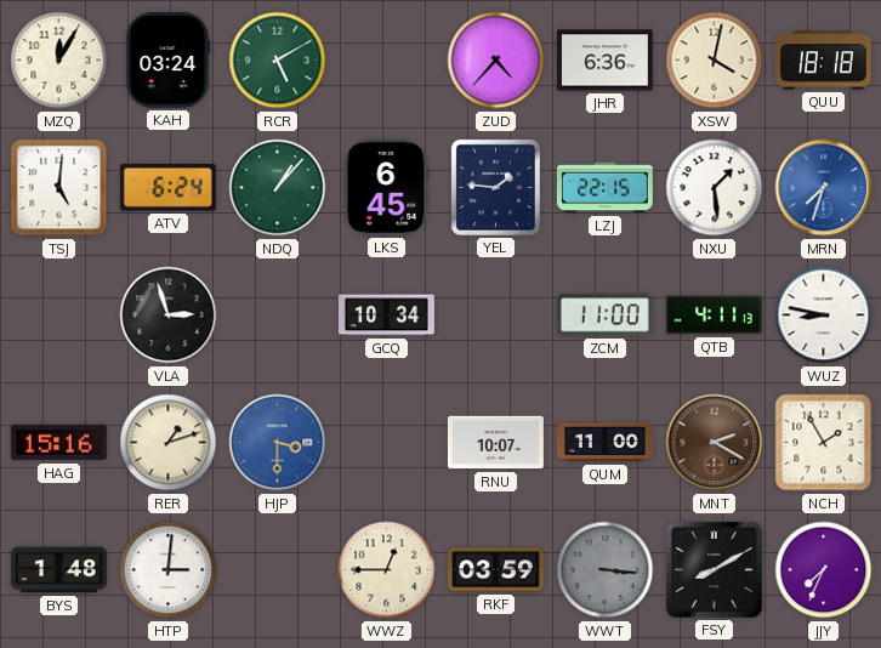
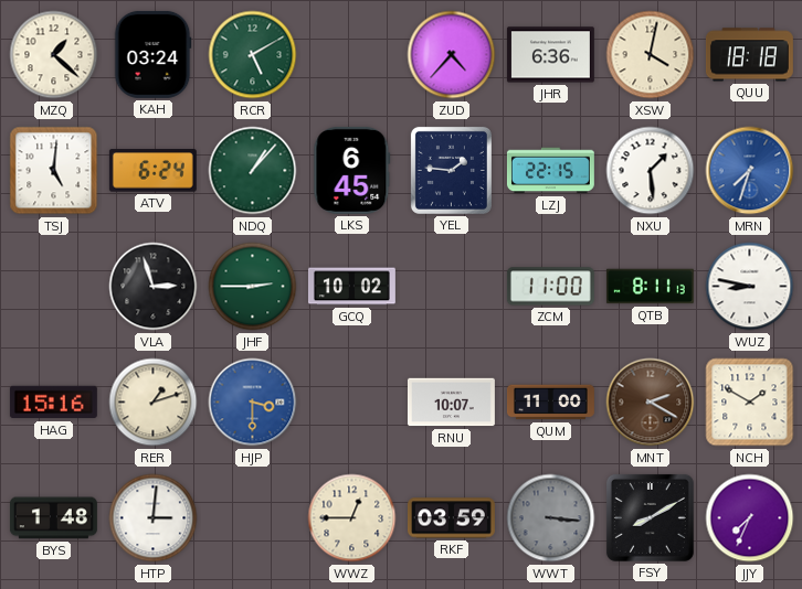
MZQ: 12:05 -> 1:22
JHF: none -> 2:45
GCQ: 10:34 -> 10:02
QTB: 4:11 -> 8:11
NCH: 1:55 -> 1:50
